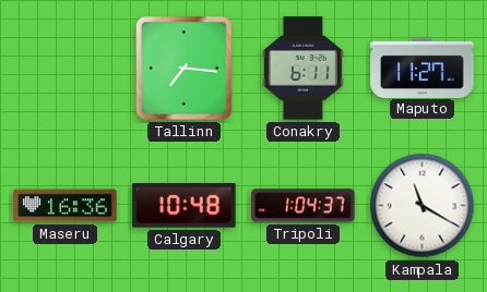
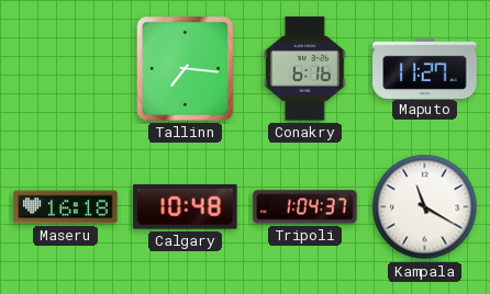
Conakry: 6:11 -> 6:16
Maseru: 16:36 -> 16:18
